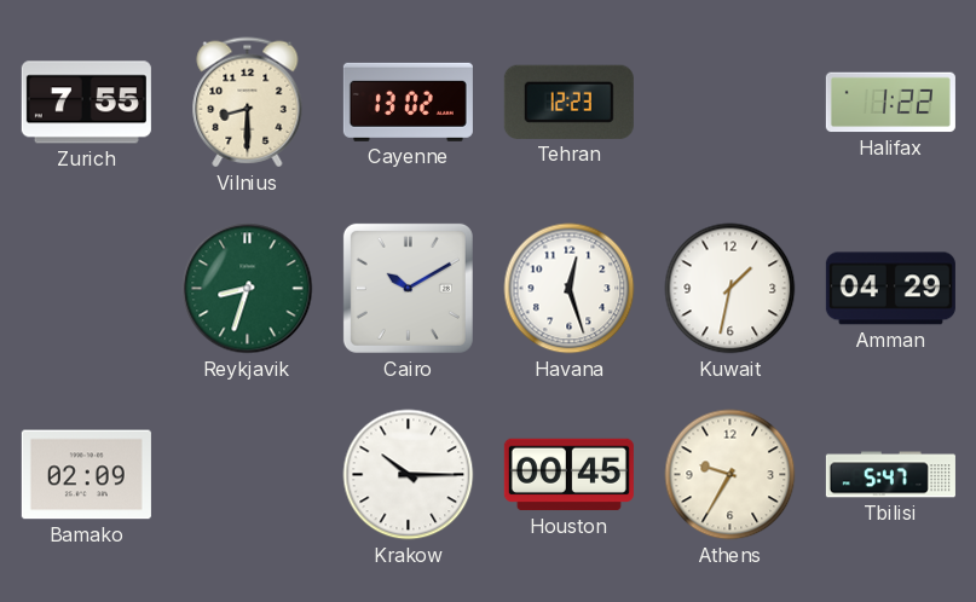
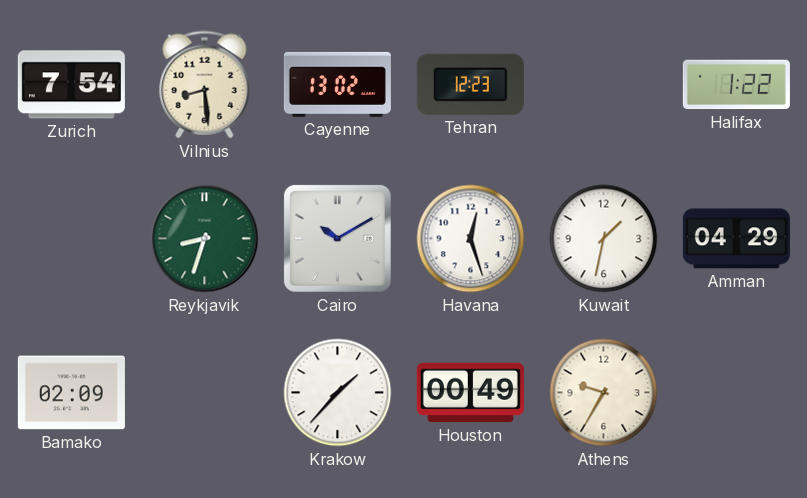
Zurich: 7:55 -> 7:54
Vilnius: 8:30 -> 8:29
Krakow: 10:15 -> 1:37
Houston: 00:45 -> 00:49
Tbilisi: 5:47 -> none
